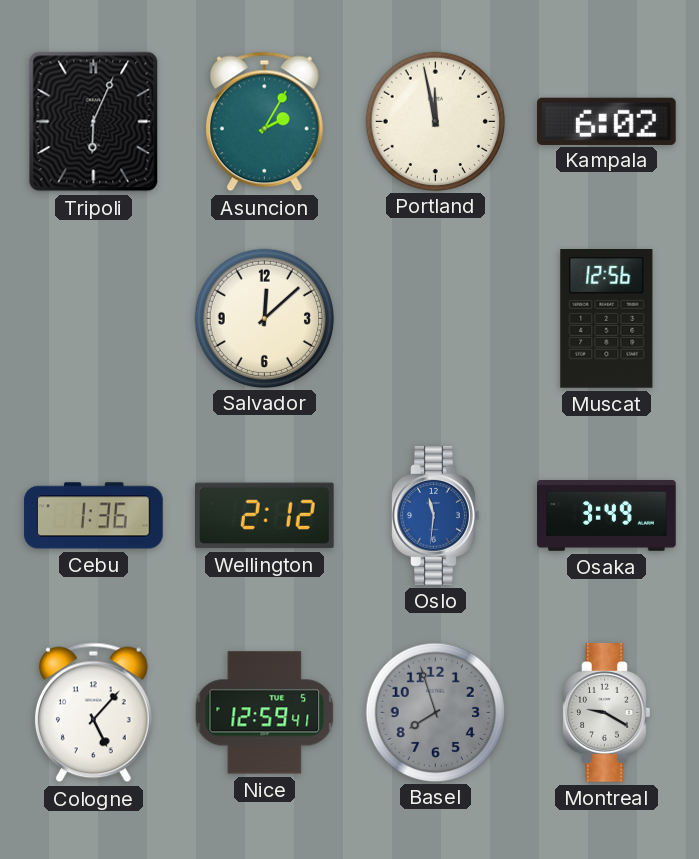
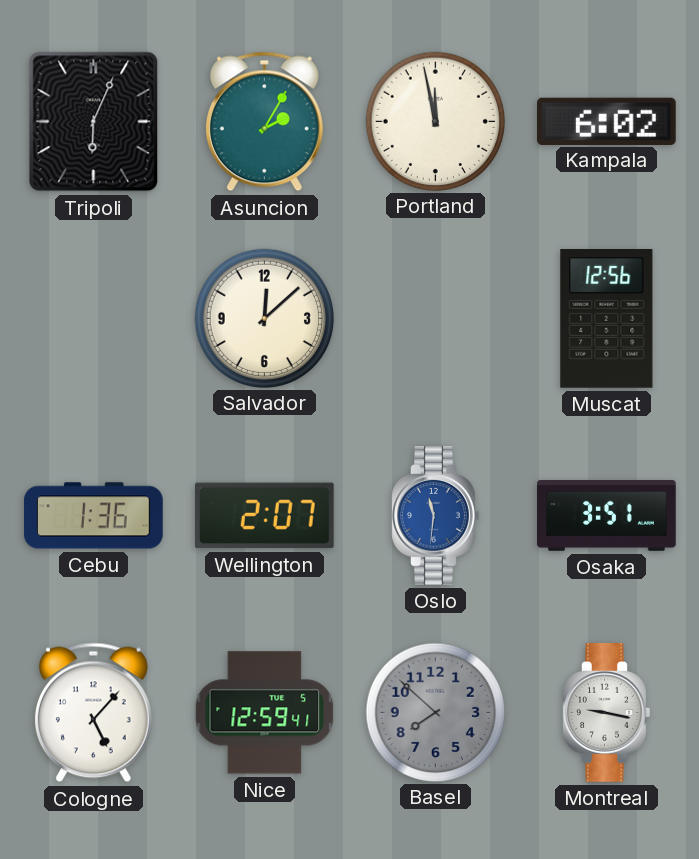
Wellington: 2:12 -> 2:07
Osaka: 3:49 -> 3:51
Basel: 7:57 -> 7:52
Montreal: 9:20 -> 9:17
